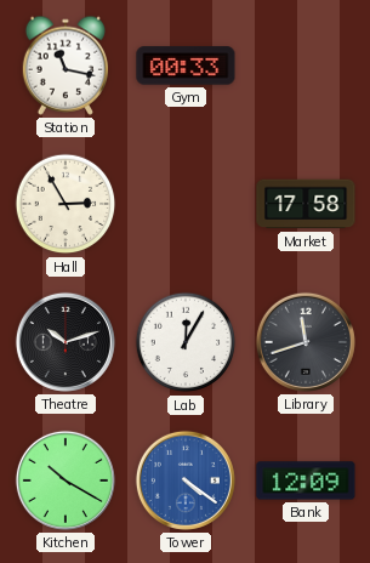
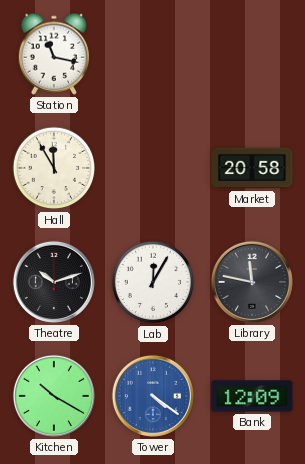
Gym: 00:33 -> none
Hall: 2:55 -> 11:55
Market: 17:58 -> 20:58
Library: 11:42 -> 11:47
